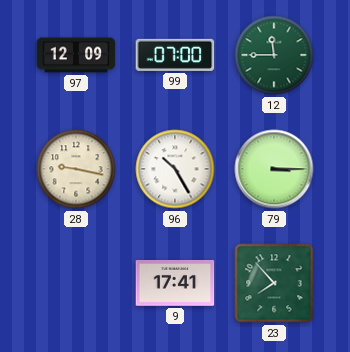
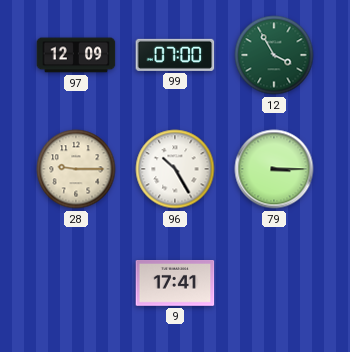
12: 11:45 -> 3:55
28: 9:17 -> 9:15
23: 7:53 -> none
